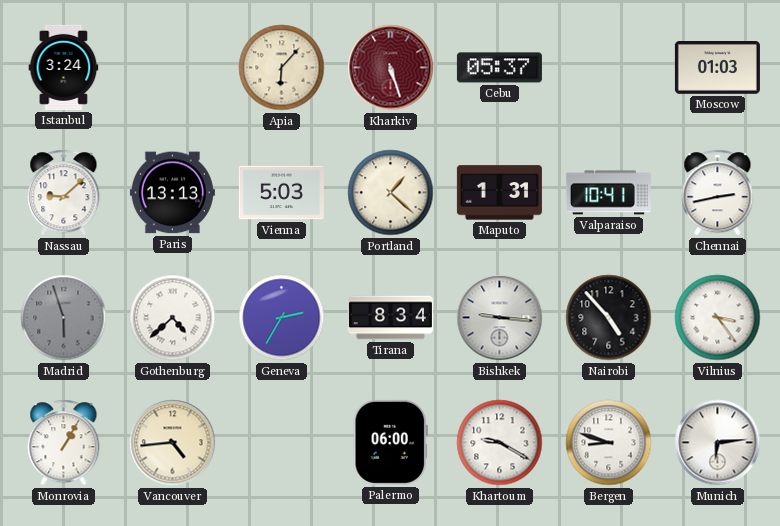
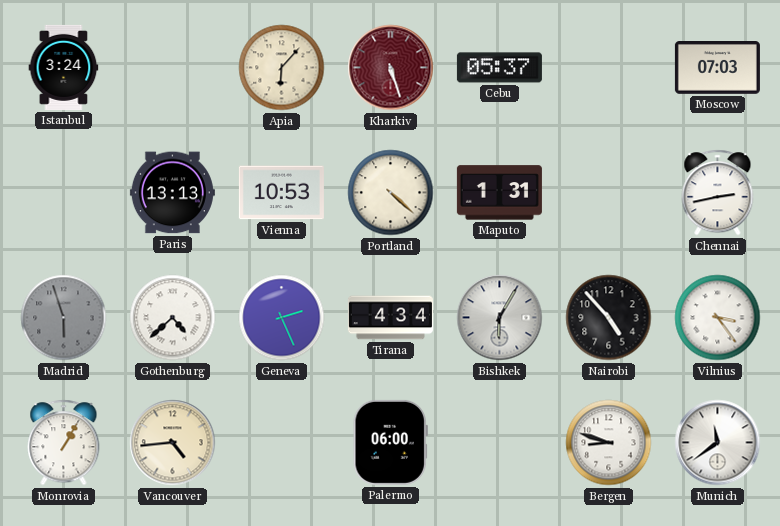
Moscow: 01:03 -> 07:03
Nassau: 9:08 -> none
Vienna: 5:03 -> 10:53
Portland: 1:22 -> 4:22
Valparaiso: 10:41 -> none
Geneva: 2:35 -> 2:26
Tirana: 8:34 -> 4:34
Bishkek: 9:16 -> 6:05
Khartoum: 9:20 -> none
Munich: 6:14 -> 11:39
